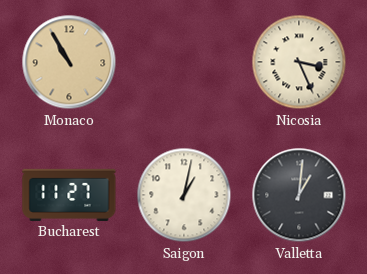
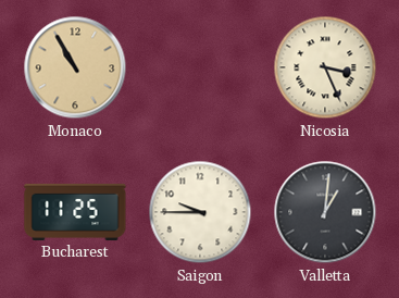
Bucharest: 11:27 -> 11:25
Saigon: 1:02 -> 9:45
